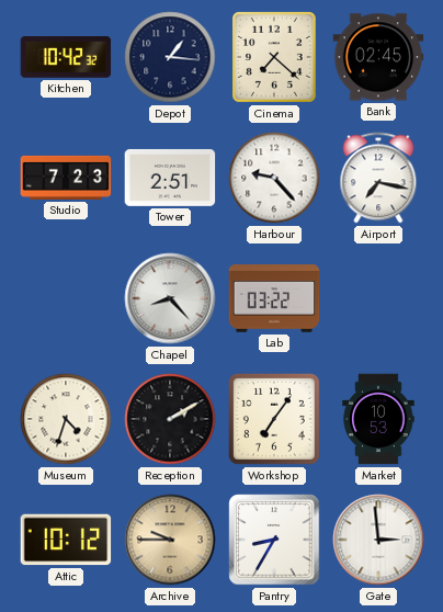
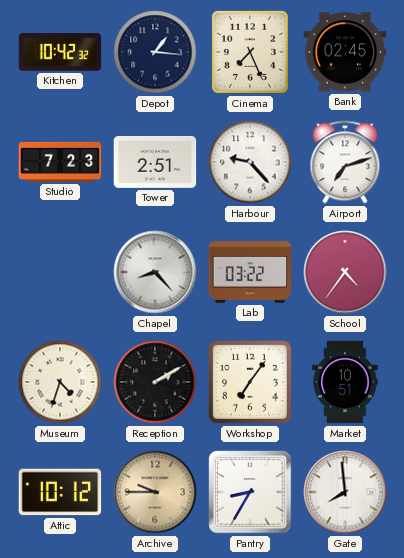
Cinema: 7:22 -> 7:26
Airport: 7:17 -> 7:12
School: none -> 4:36
Market: 10:53 -> 10:51
Gate: 2:59 -> 7:59
